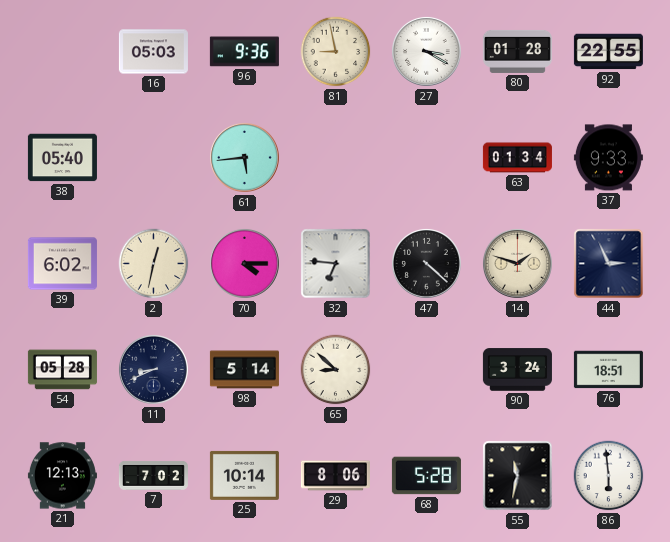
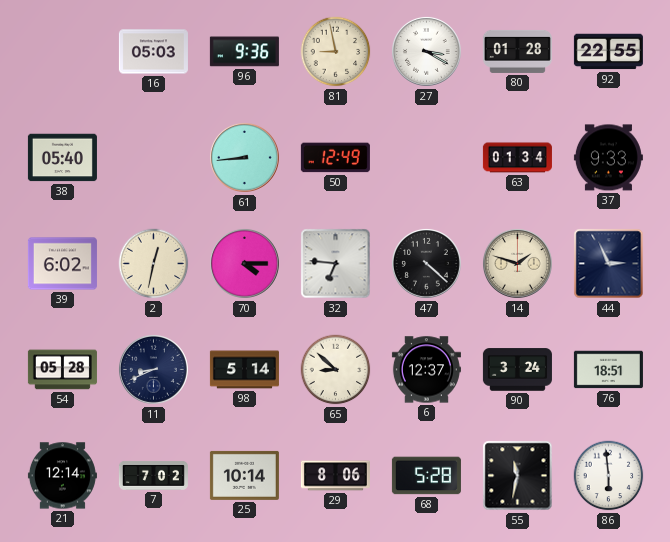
61: 5:44 -> 8:44
50: none -> 12:49
6: none -> 12:37
21: 12:13 -> 12:14
